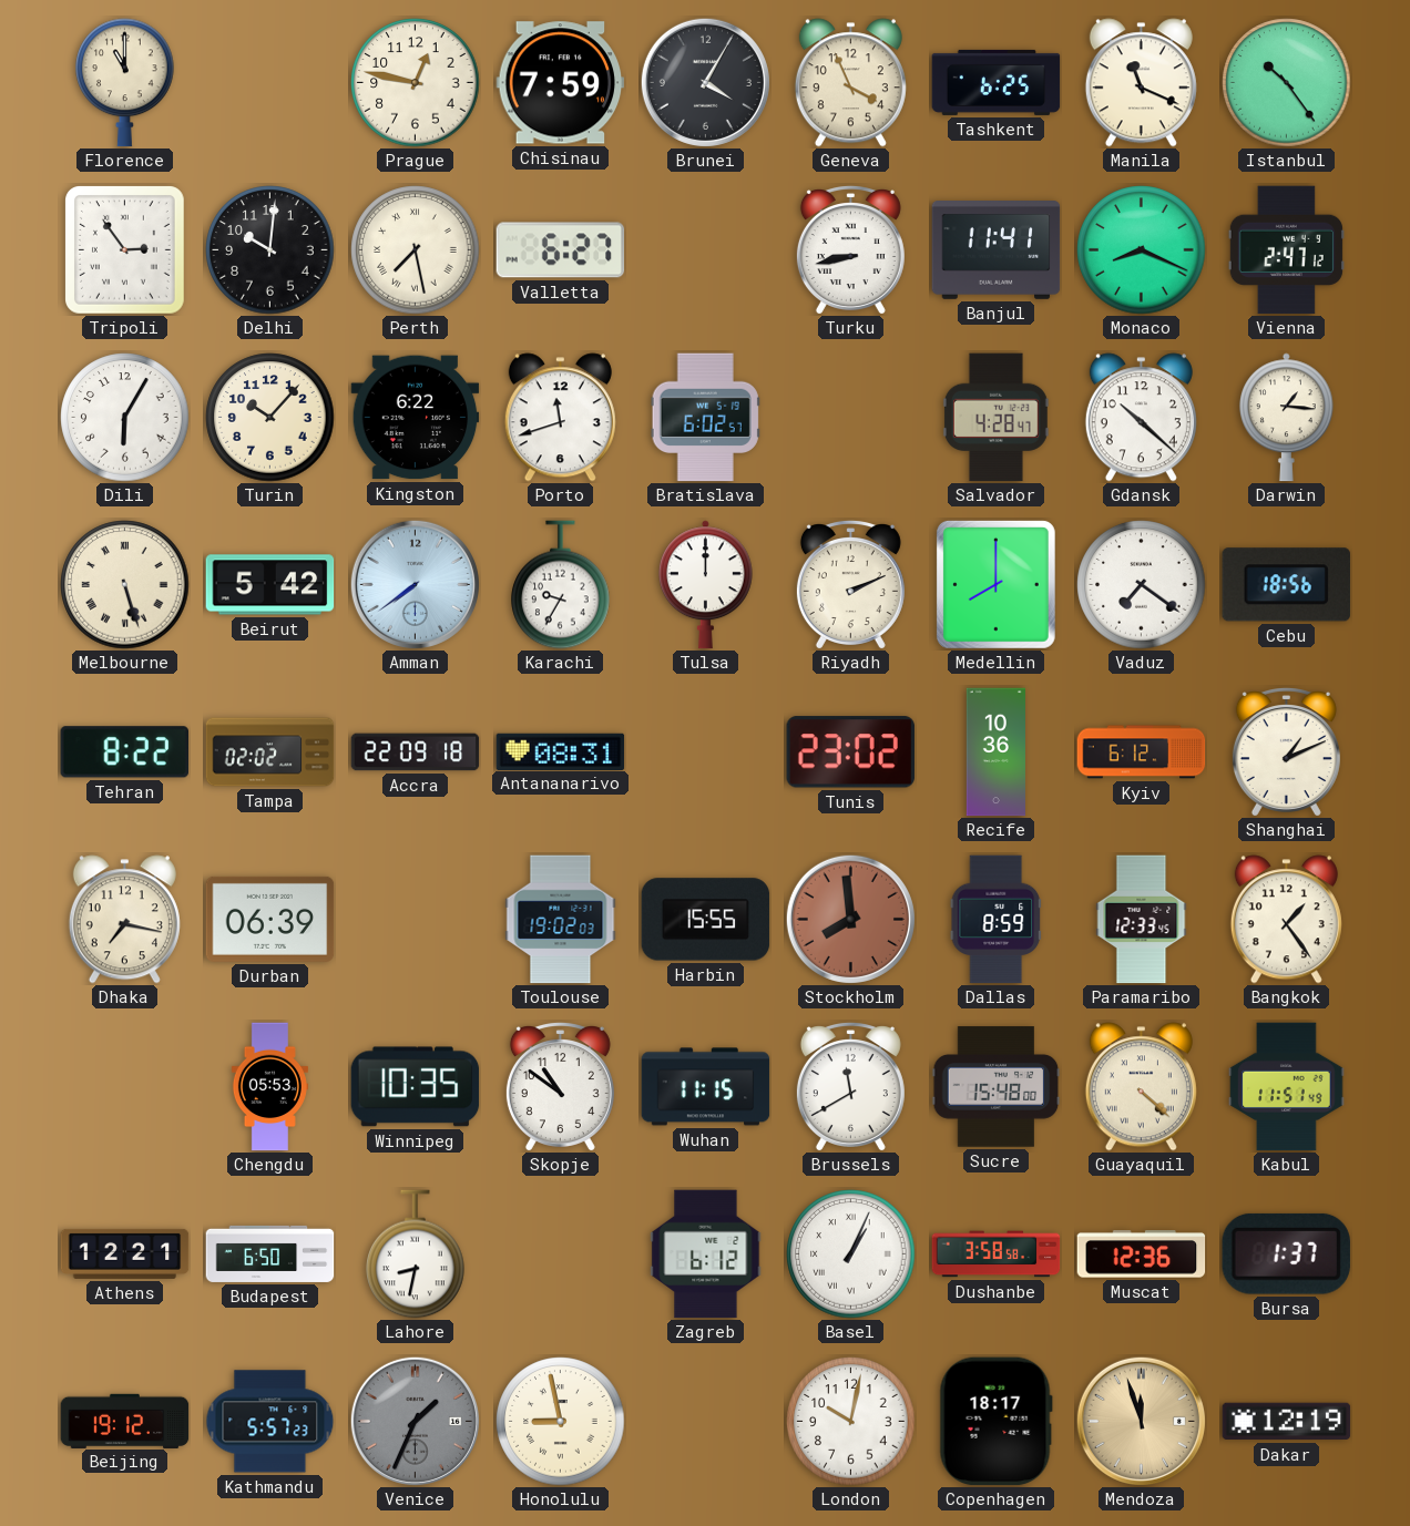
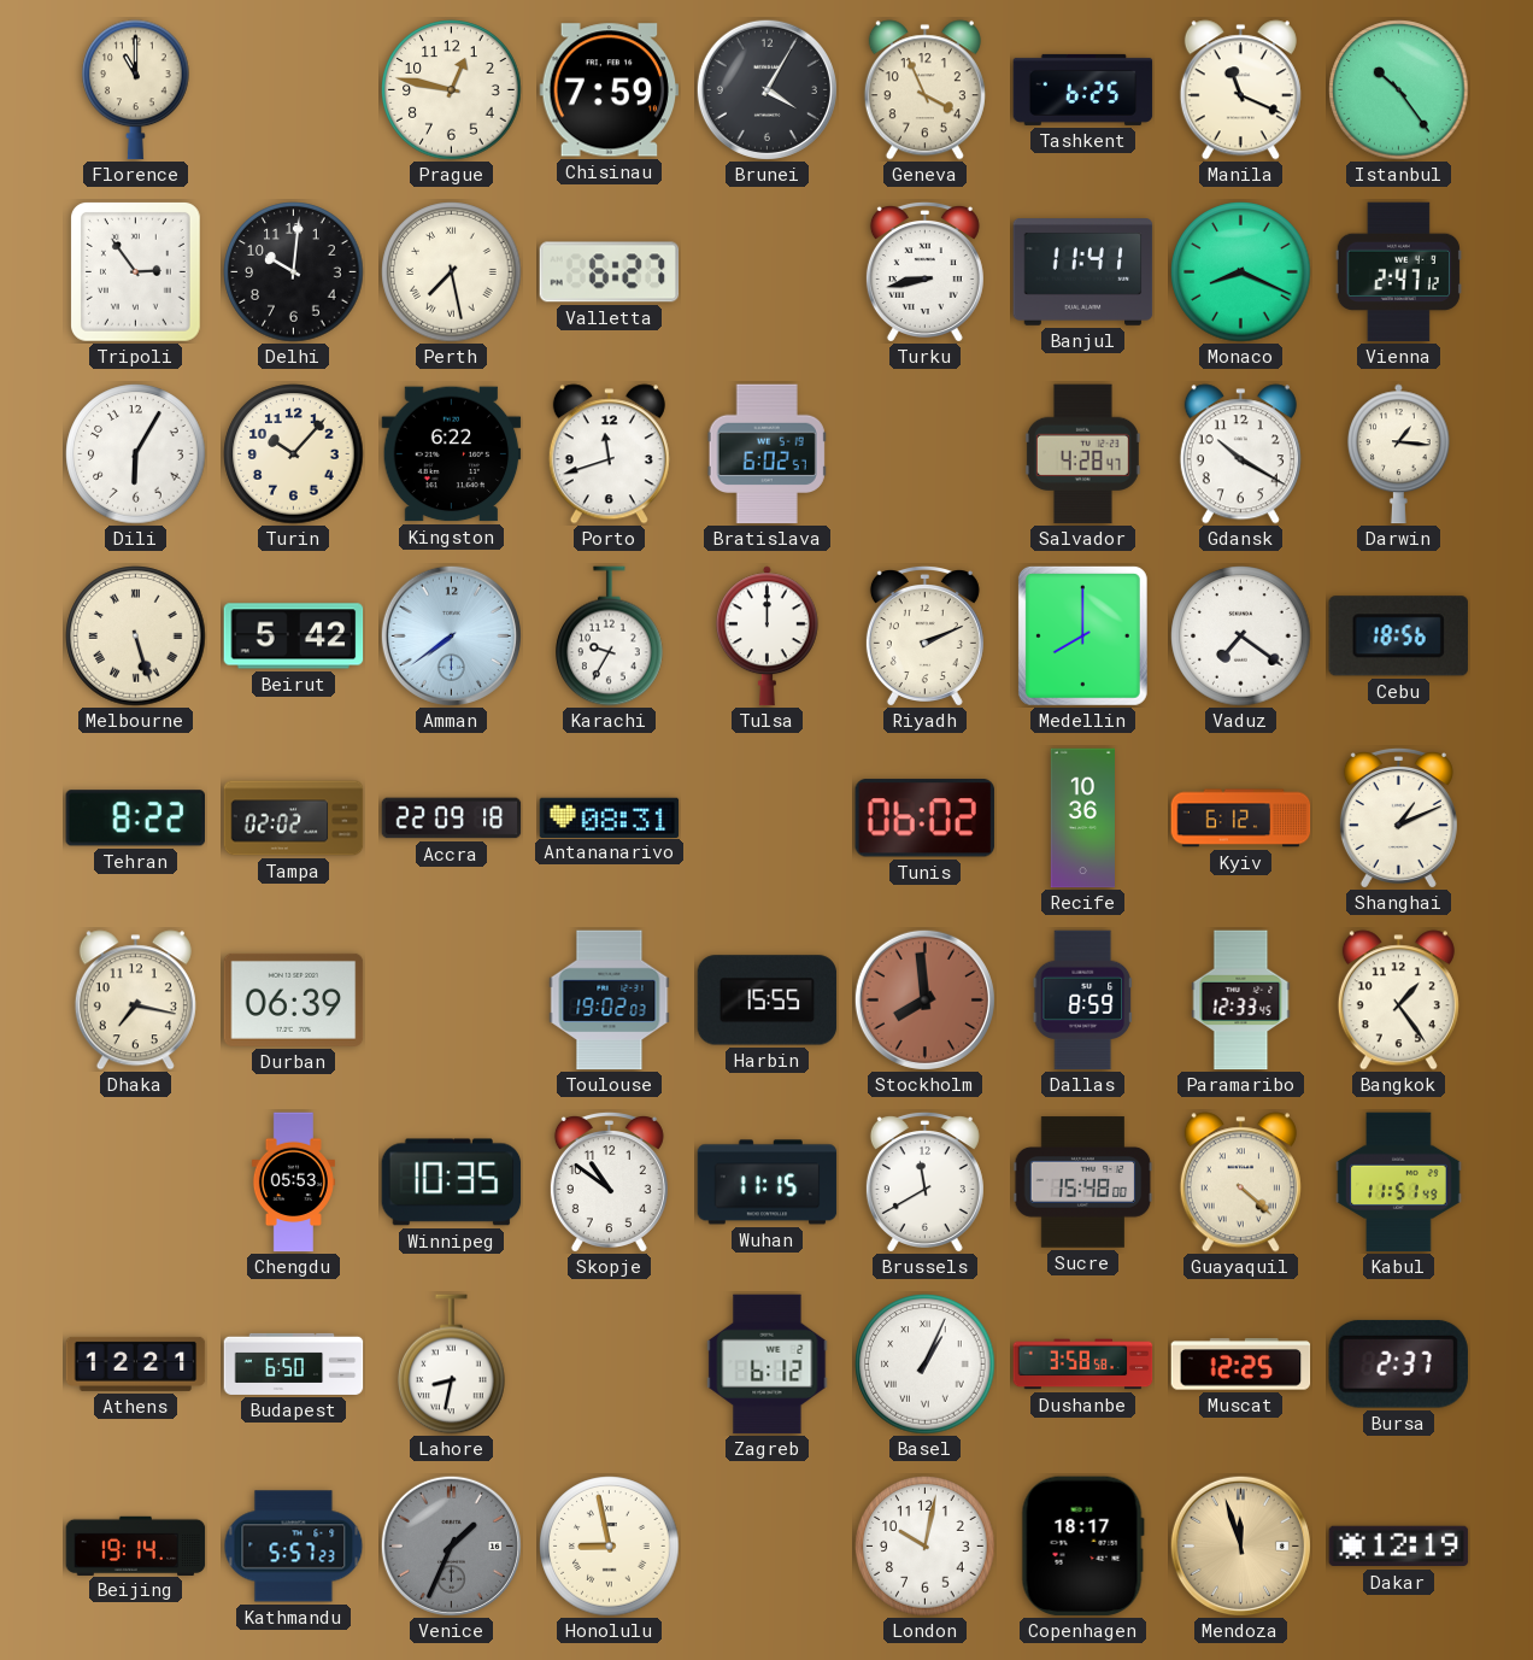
Gdansk: 10:22 -> 10:20
Tunis: 23:02 -> 06:02
Muscat: 12:36 -> 12:25
Bursa: 1:37 -> 2:37
Beijing: 19:12 -> 19:14
